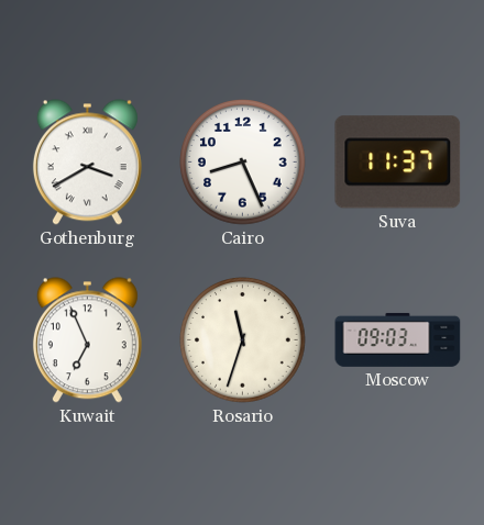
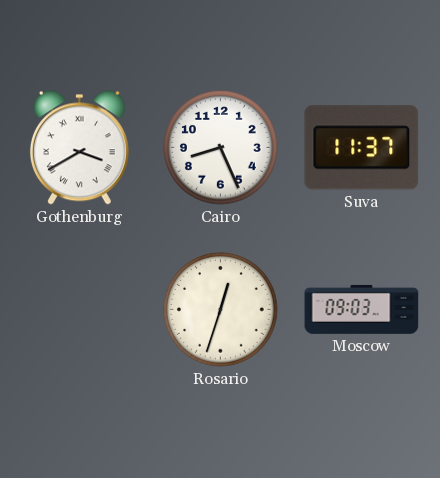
Kuwait: 6:56 -> none
Rosario: 11:33 -> 12:33
